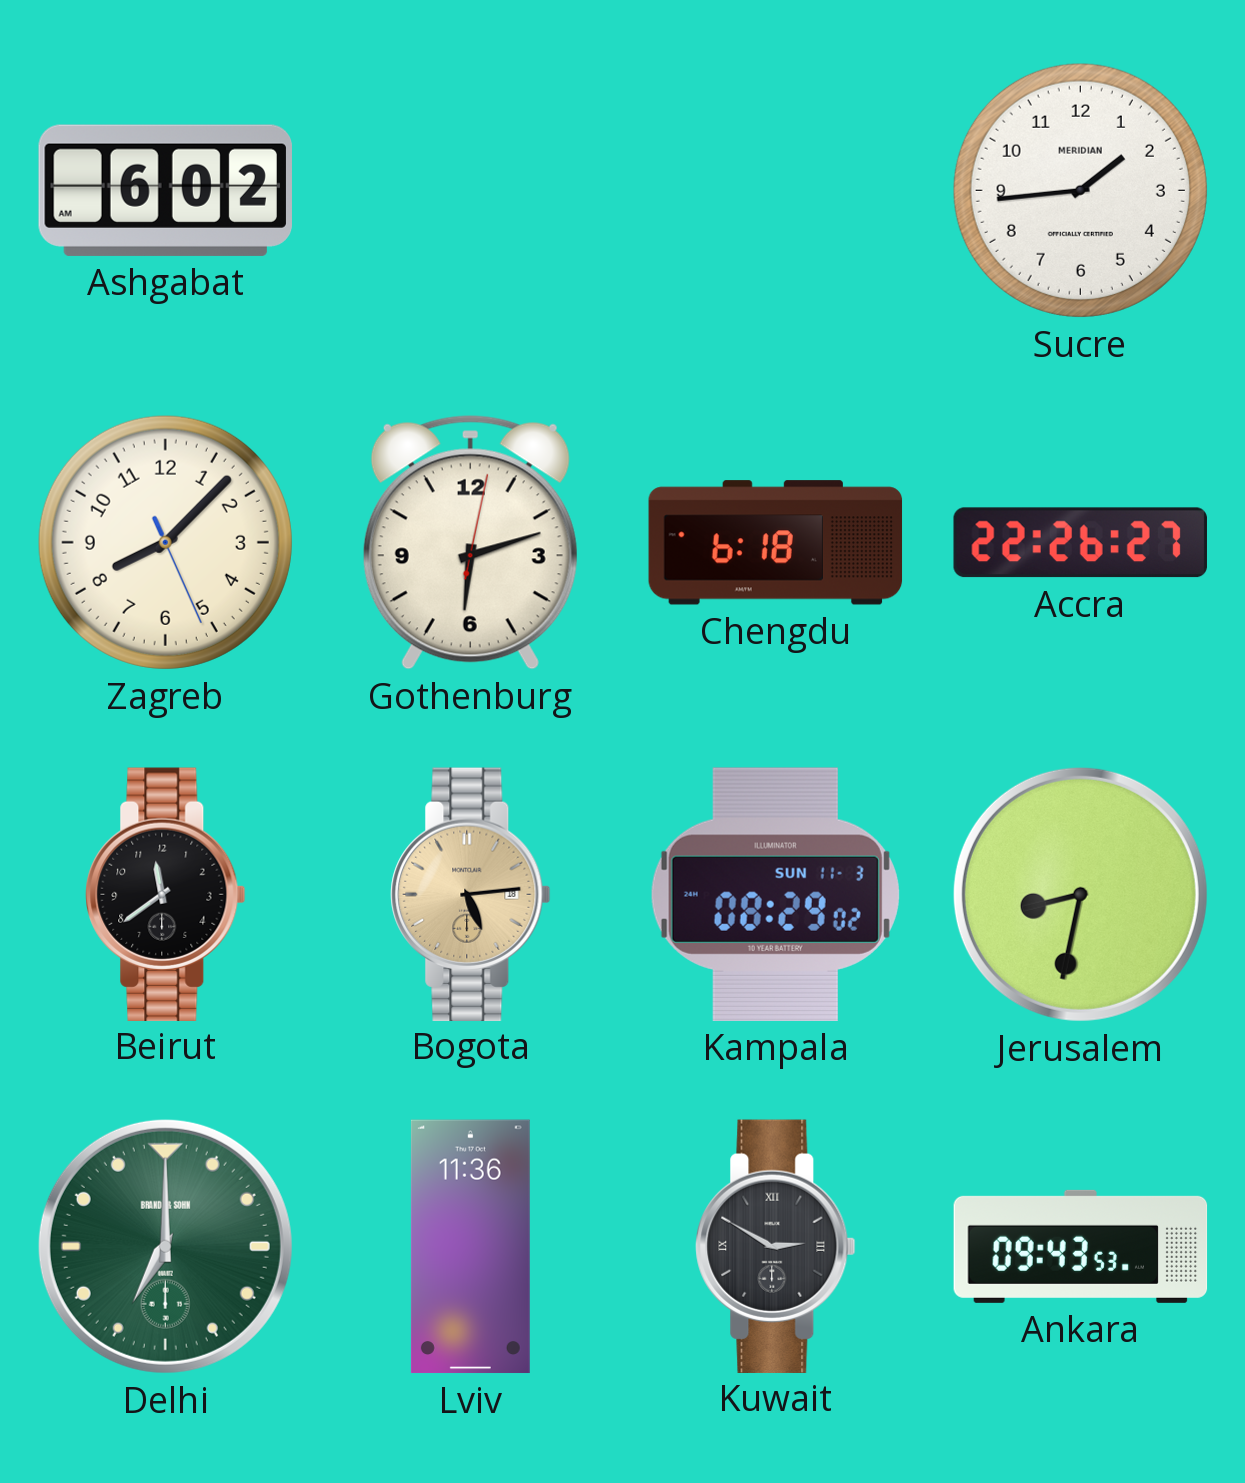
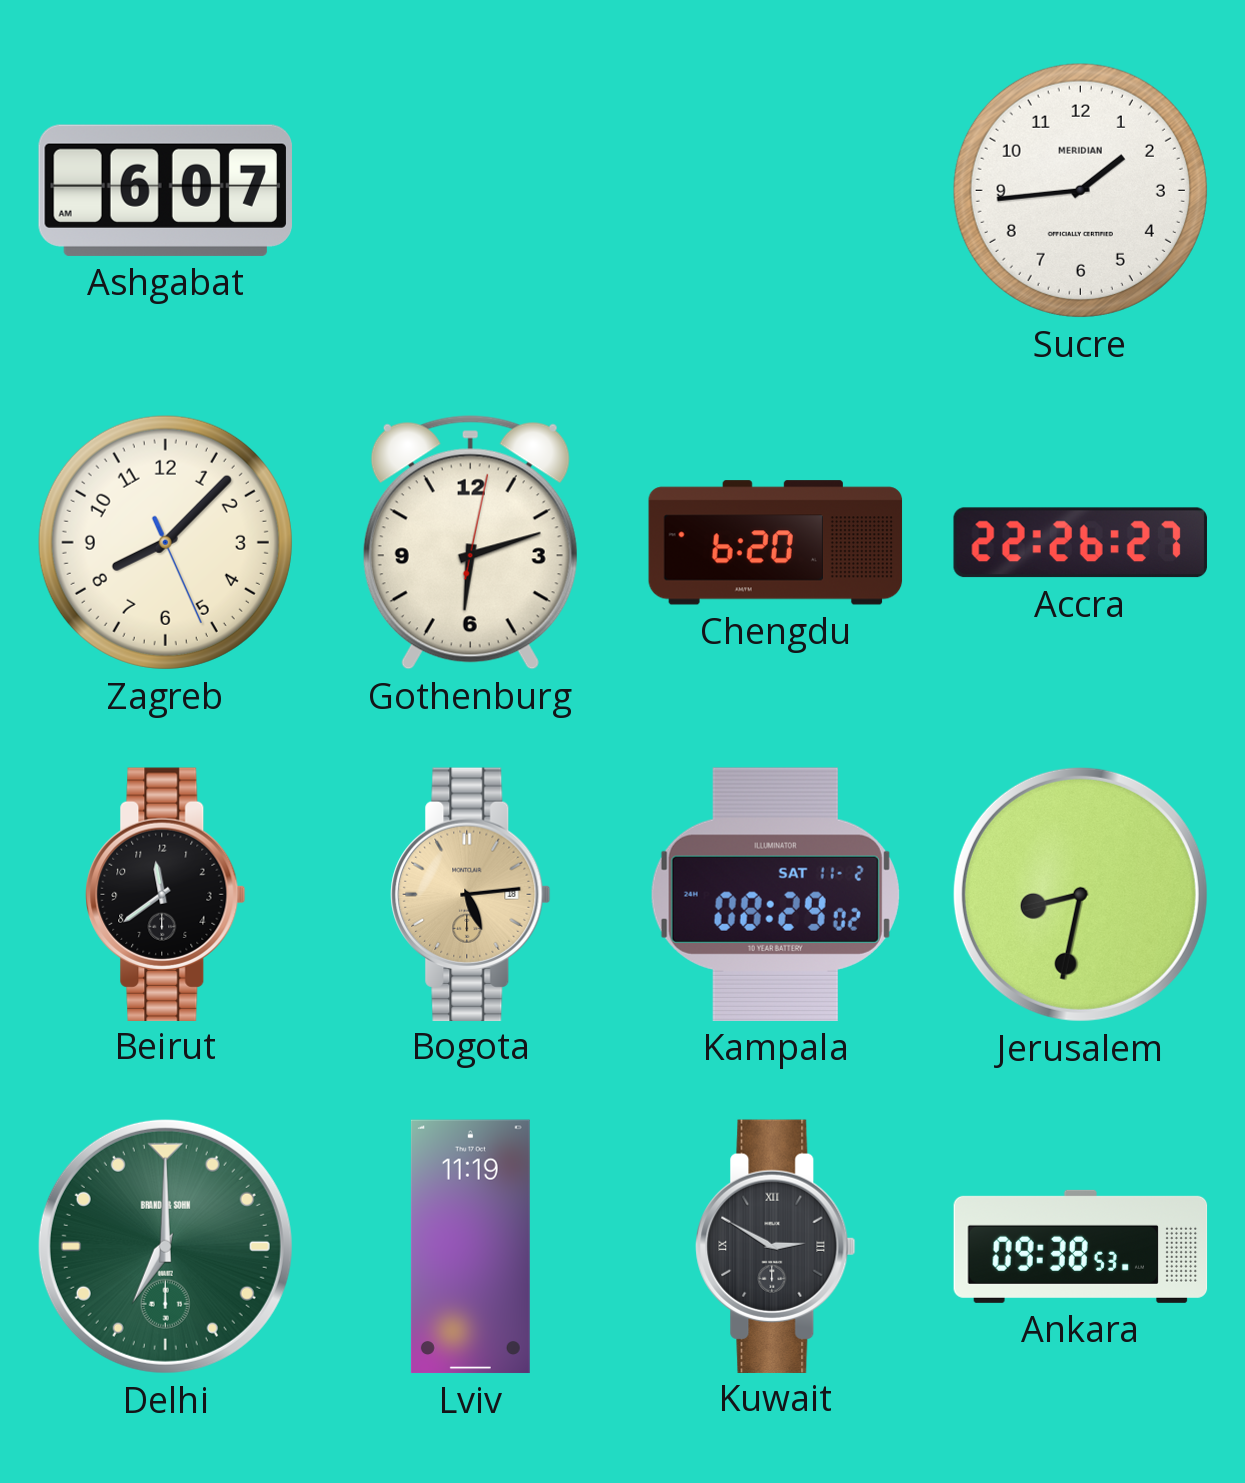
Ashgabat: 6:02 -> 6:07
Chengdu: 6:18 -> 6:20
Kampala date: SUN 11-3 -> SAT 11-2
Lviv: 11:36 -> 11:19
Ankara: 09:43 -> 09:38
